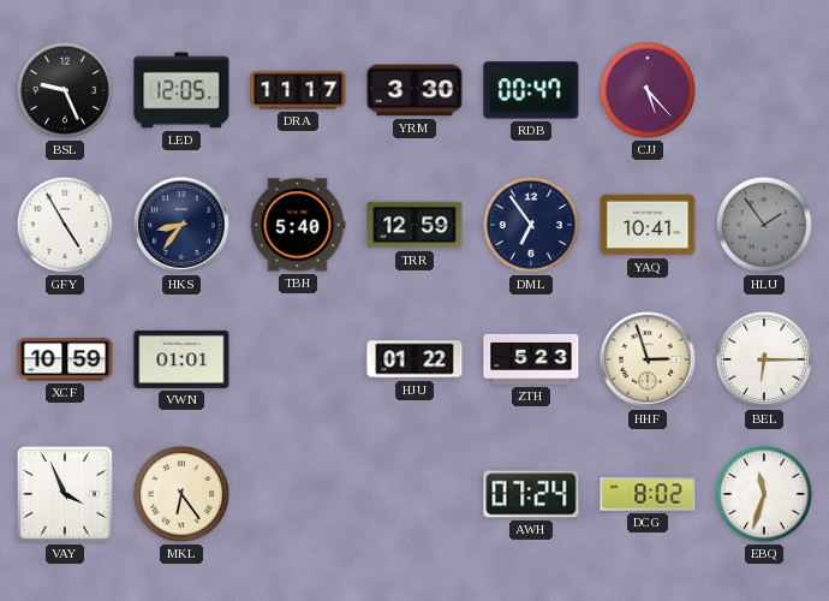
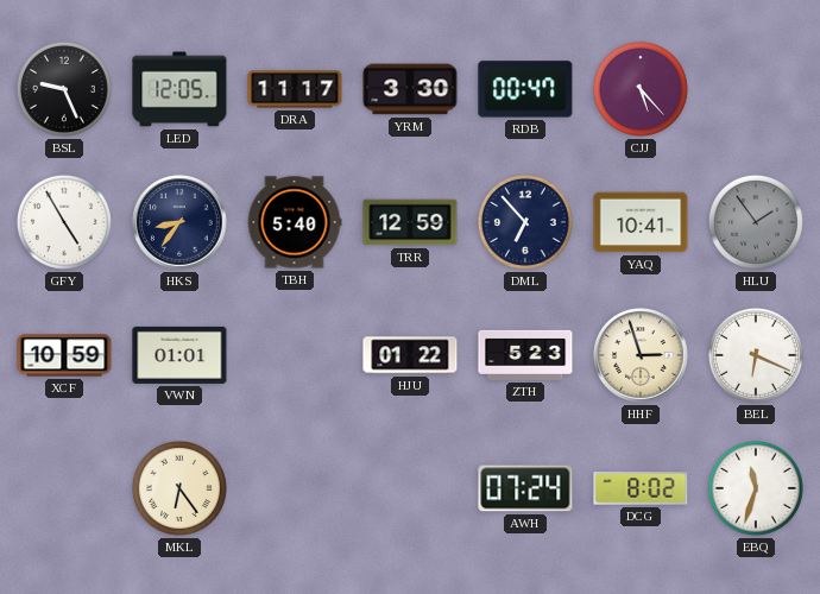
DML: 6:54 -> 6:53
BEL: 6:15 -> 6:19
VAY: 3:56 -> none
